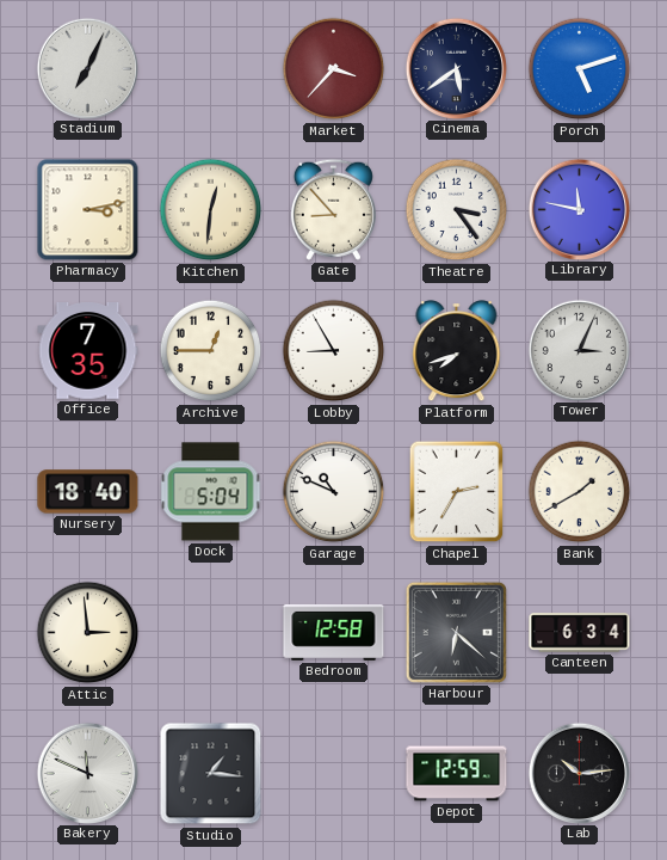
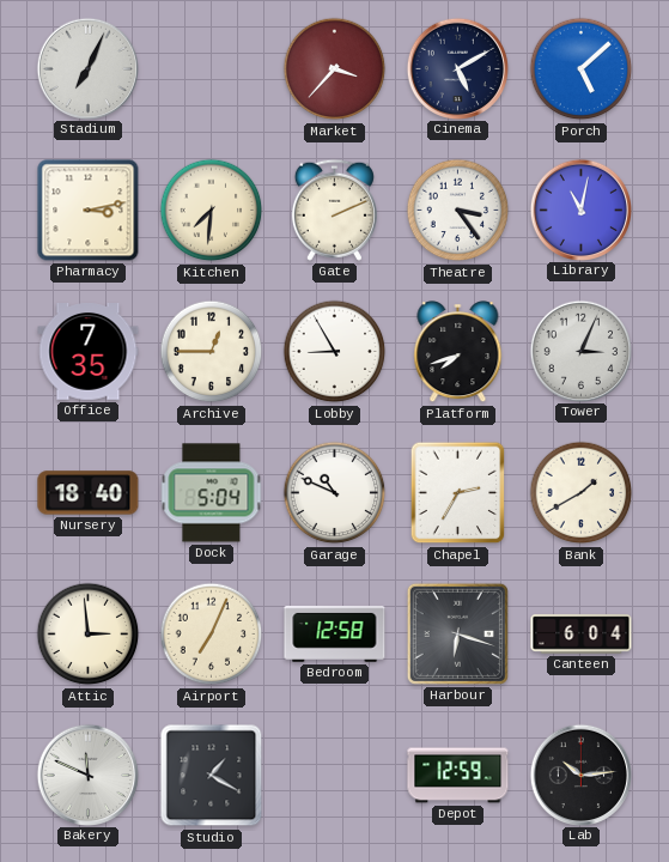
Cinema: 5:39 -> 5:10
Porch: 5:12 -> 5:08
Kitchen: 12:31 -> 7:31
Gate: 8:53 -> 2:11
Library: 11:47 -> 11:02
Airport: none -> 7:04
Harbour: 6:22 -> 6:18
Canteen: 6:34 -> 6:04
Studio: 1:16 -> 1:20
